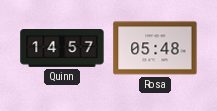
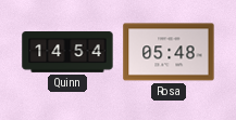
Quinn: 14:57 -> 14:54
